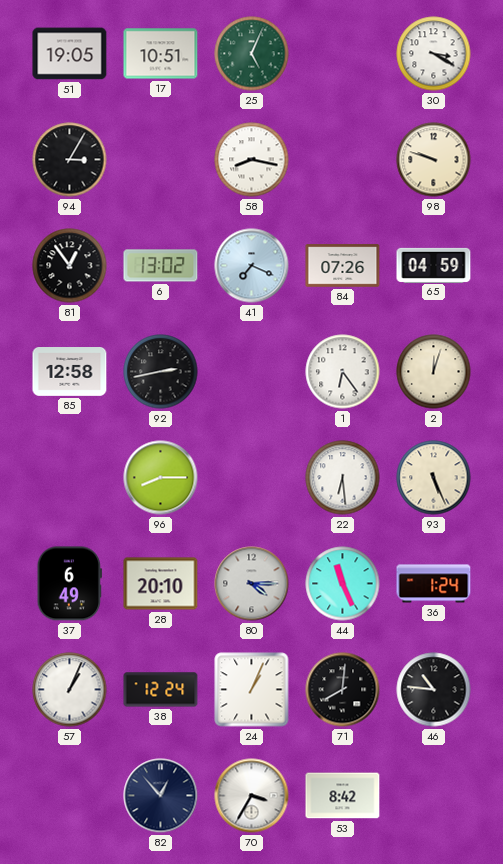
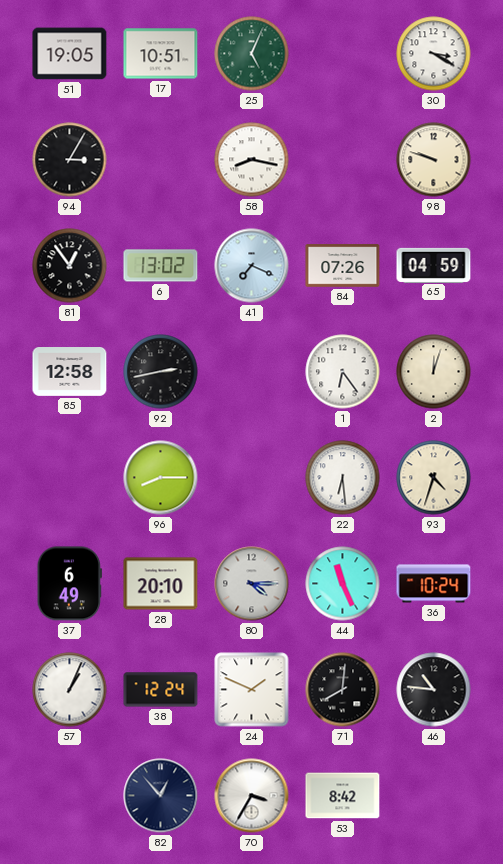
93: 5:26 -> 4:33
36: 1:24 -> 10:24
24: 1:04 -> 1:49
